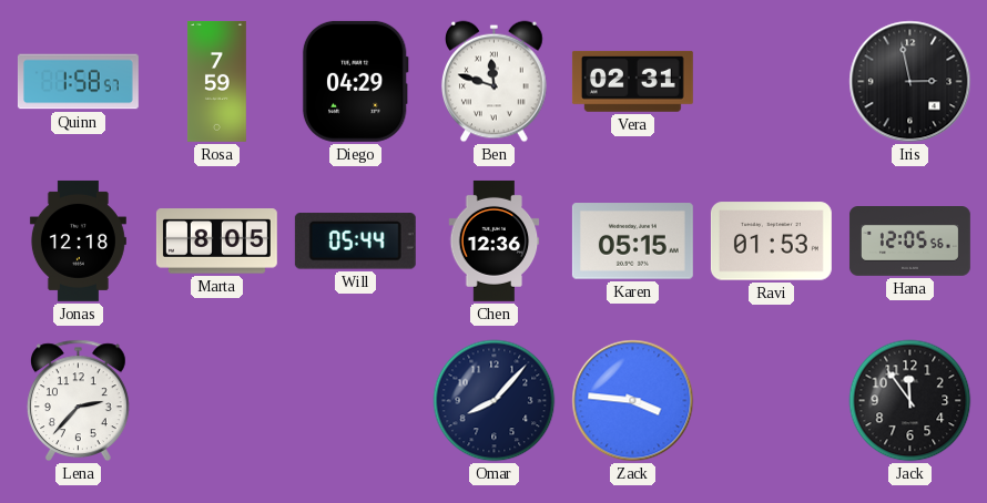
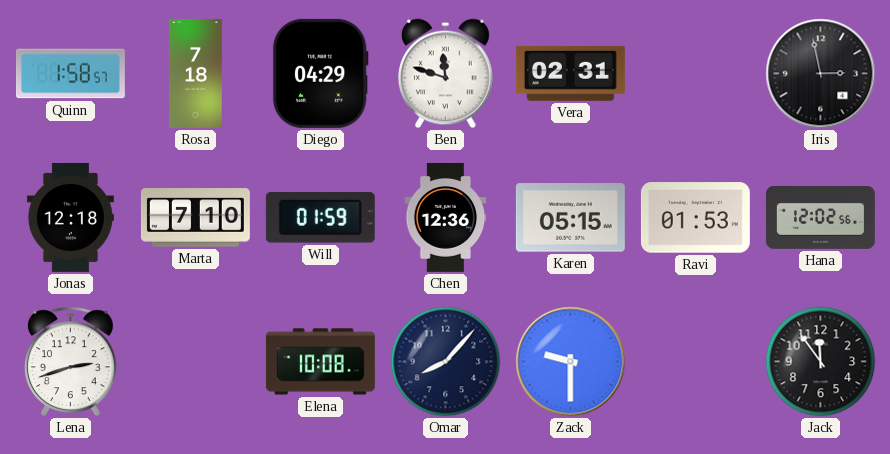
Rosa: 7:59 -> 7:18
Marta: 8:05 -> 7:10
Will: 05:44 -> 01:59
Hana: 12:05 -> 12:02
Lena: 2:37 -> 2:42
Elena: none -> 10:08
Zack: 3:46 -> 9:30
